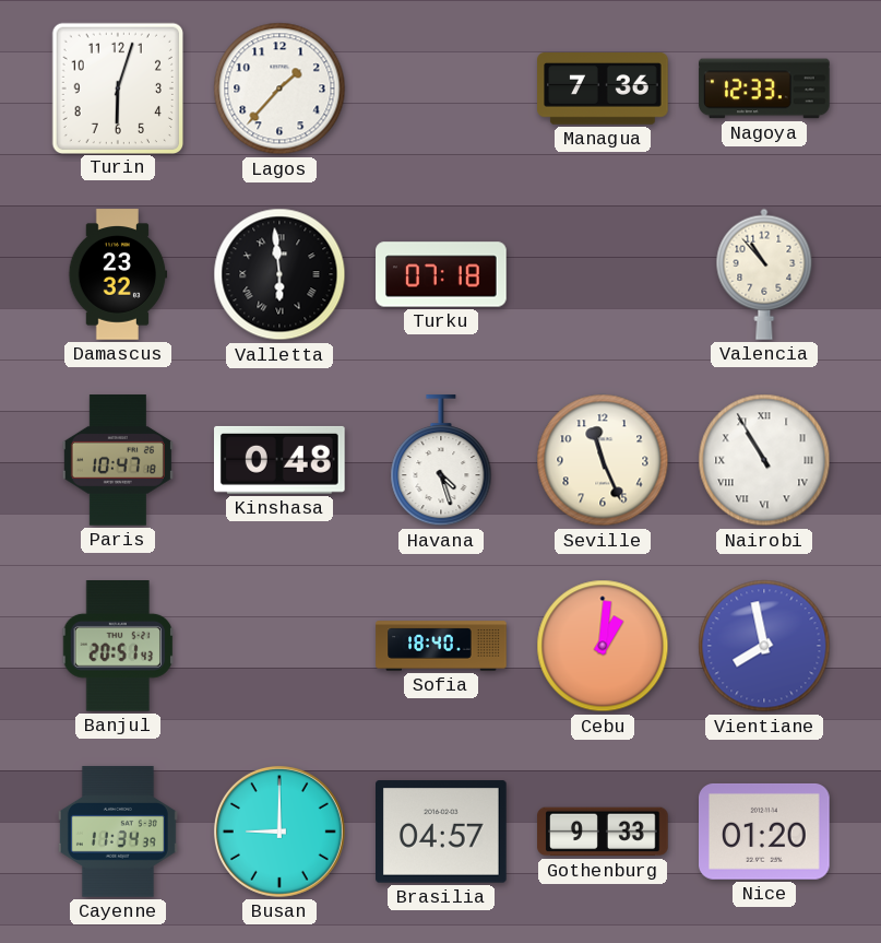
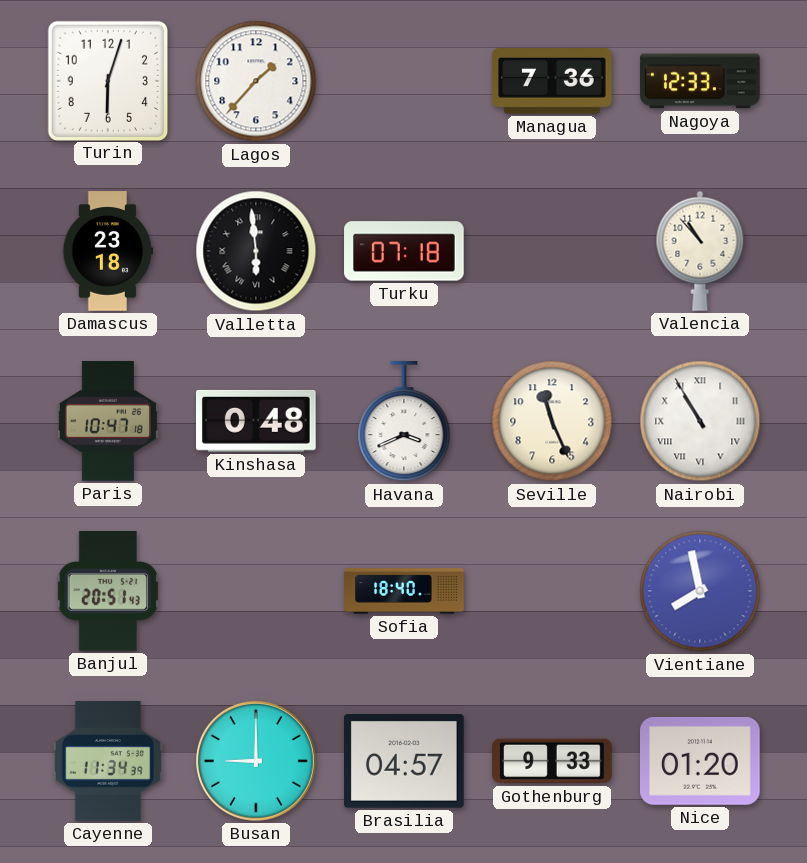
Damascus: 23:32 -> 23:18
Havana: 4:27 -> 3:41
Cebu: 1:01 -> none
